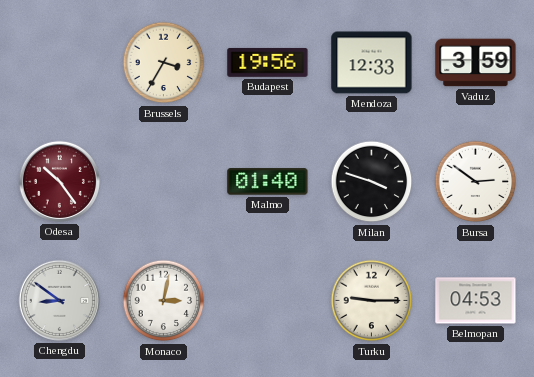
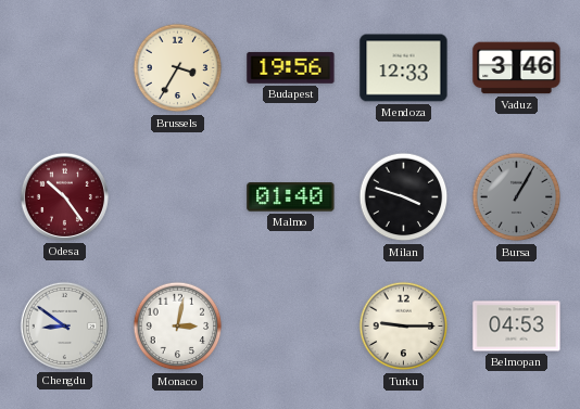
Vaduz: 3:59 -> 3:46
Bursa: 2:51 -> 1:05
Bursa dial: white -> grey
